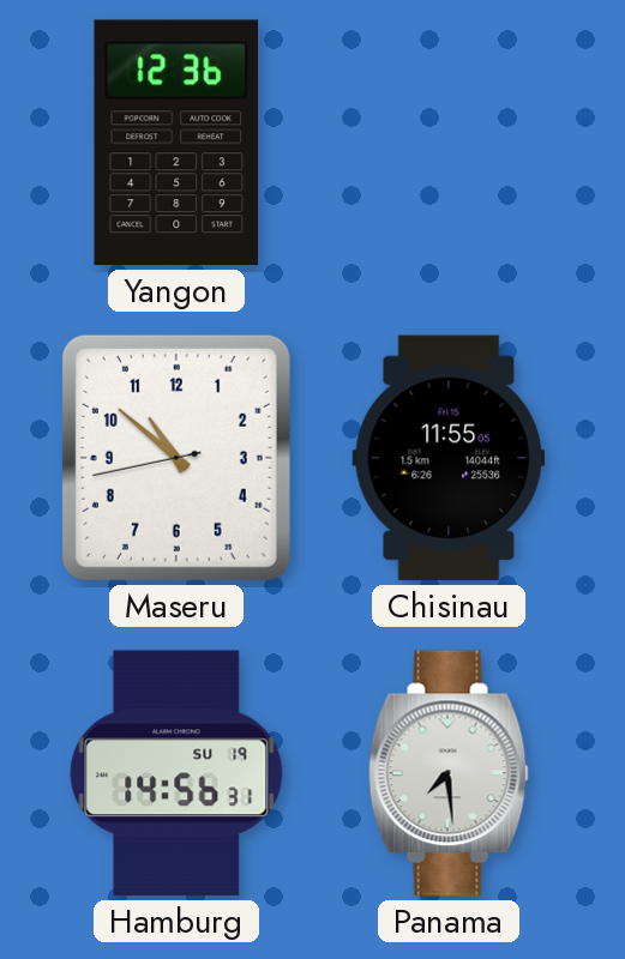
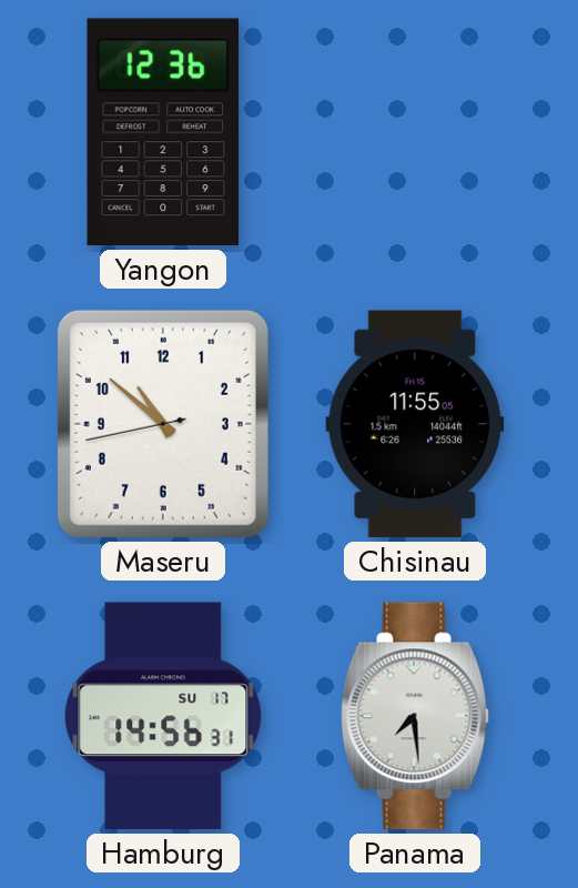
Hamburg date: SU 19 -> SU 17
